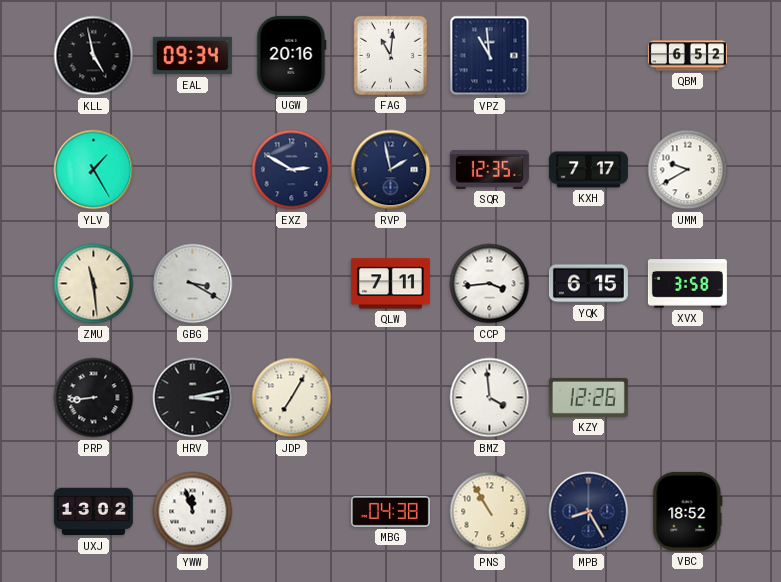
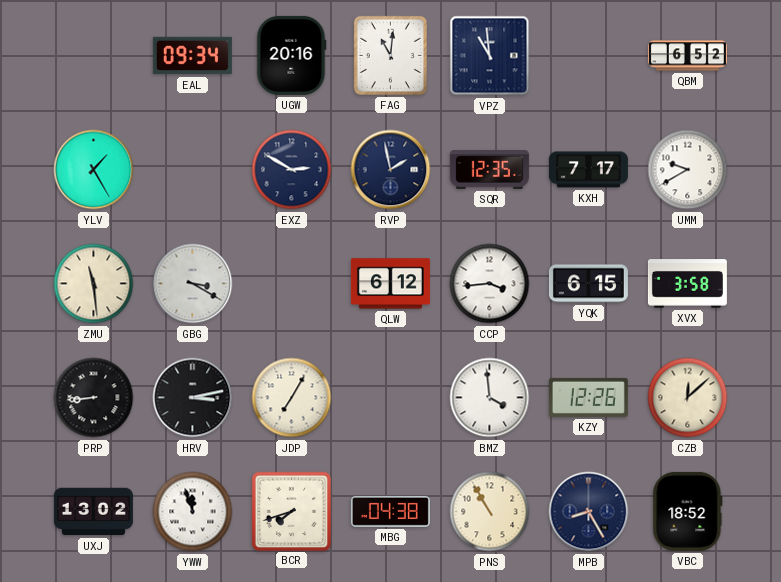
KLL: 4:58 -> none
QLW: 7:11 -> 6:12
CZB: none -> 12:08
BCR: none -> 7:42
